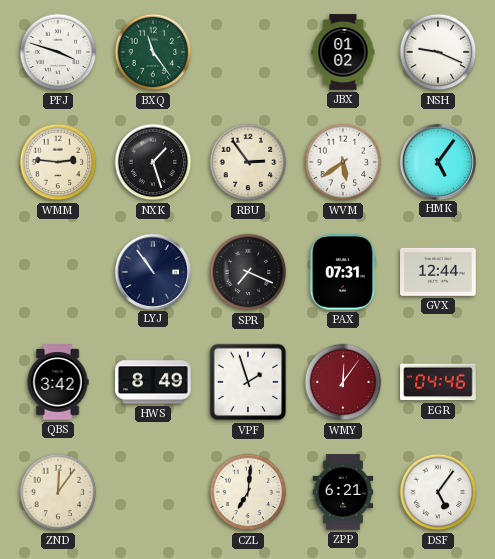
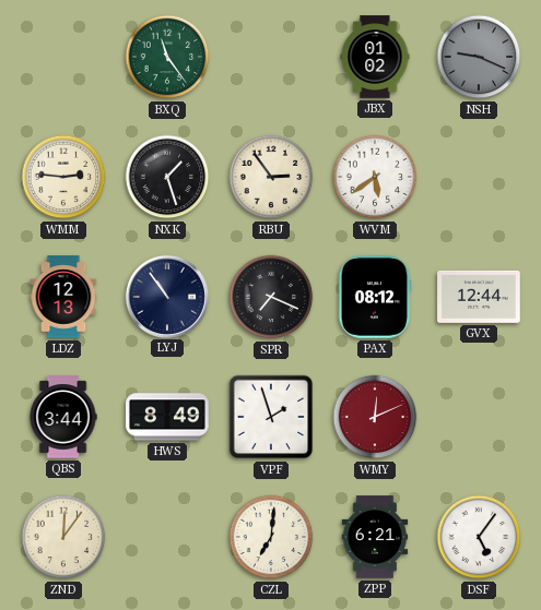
PFJ: 3:48 -> none
NSH dial: white -> grey
HMK: 5:06 -> none
LDZ: none -> 12:13
PAX: 07:31 -> 08:12
QBS: 3:42 -> 3:44
WMY: 12:06 -> 12:11
EGR: 04:46 -> none
